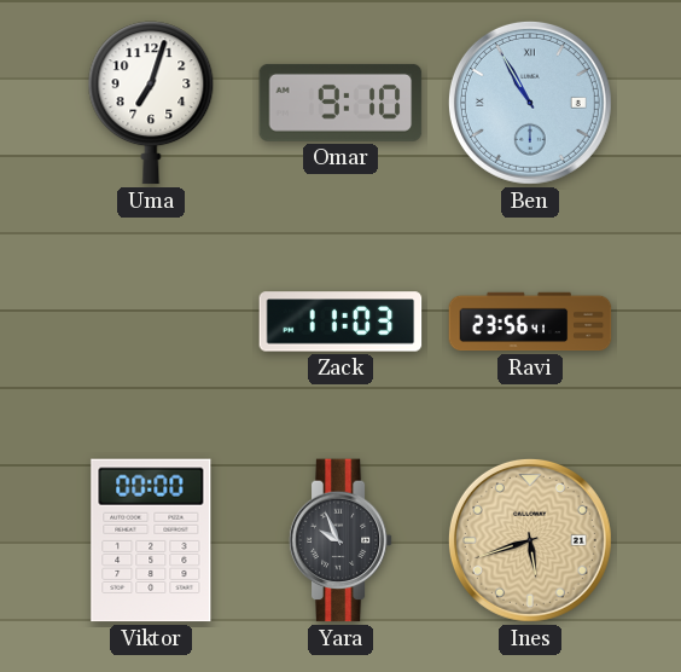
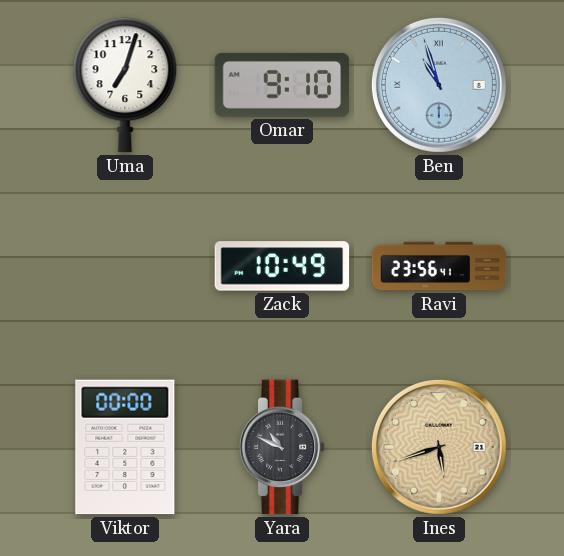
Ben: 10:55 -> 10:57
Zack: 11:03 -> 10:49
Yara: 9:56 -> 10:49
